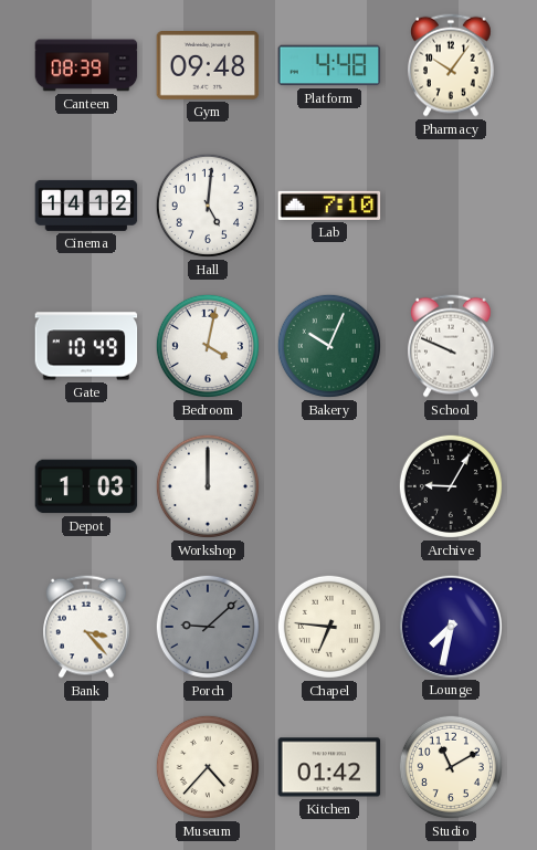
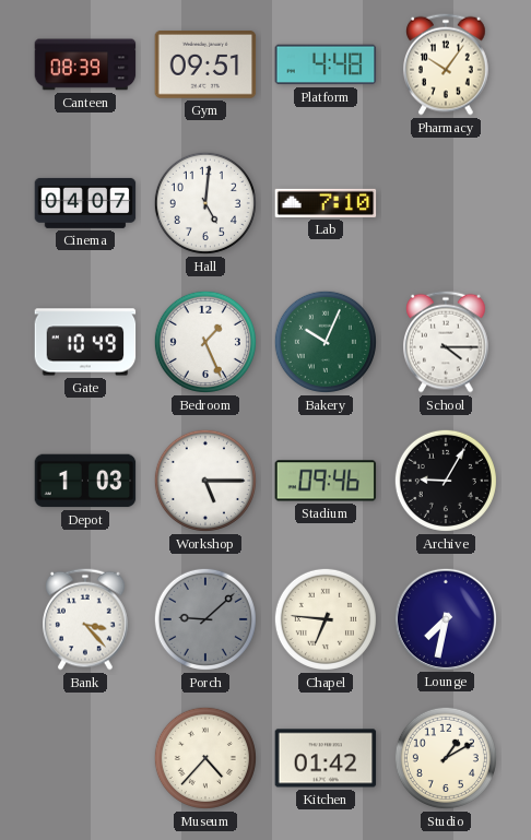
Gym: 09:48 -> 09:51
Cinema: 14:12 -> 04:07
Bedroom: 4:02 -> 1:26
School: 9:49 -> 4:15
Workshop: 12:00 -> 5:15
Stadium: none -> 09:46
Studio: 11:10 -> 1:10
